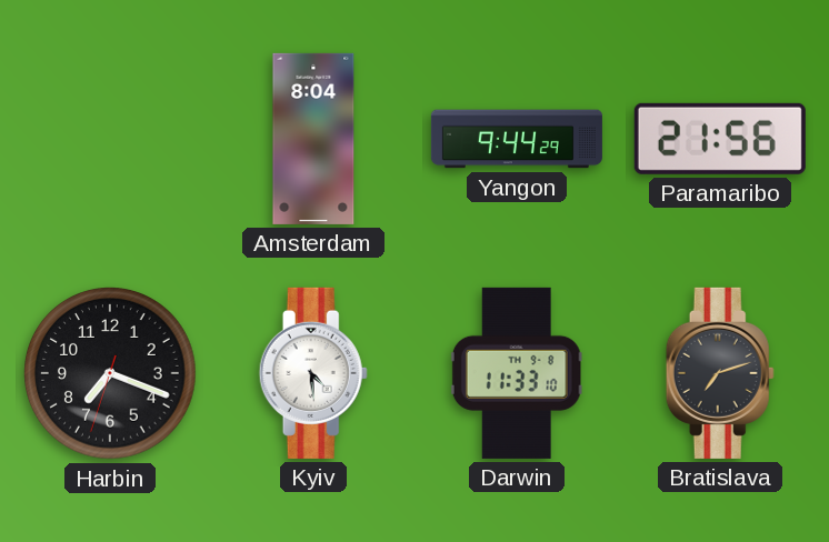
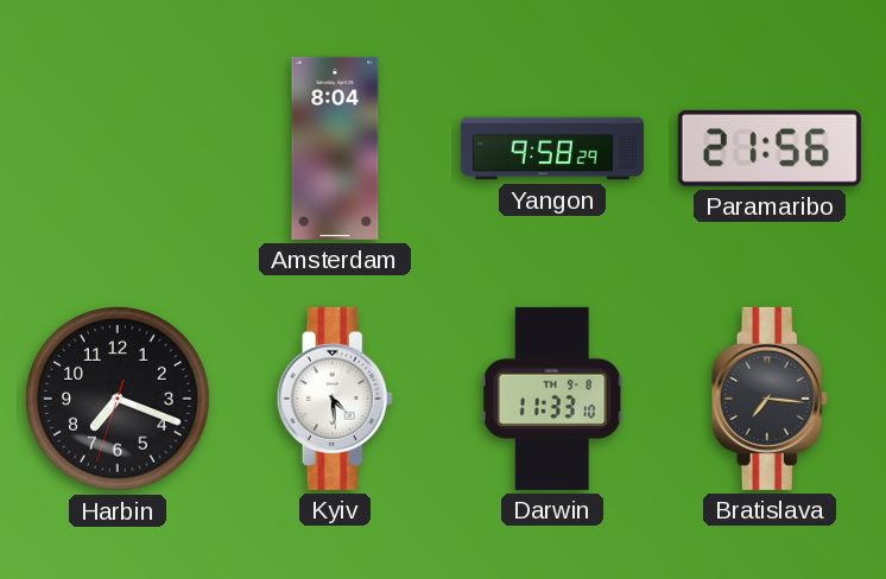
Yangon: 9:44 -> 9:58
Bratislava: 7:12 -> 7:16
